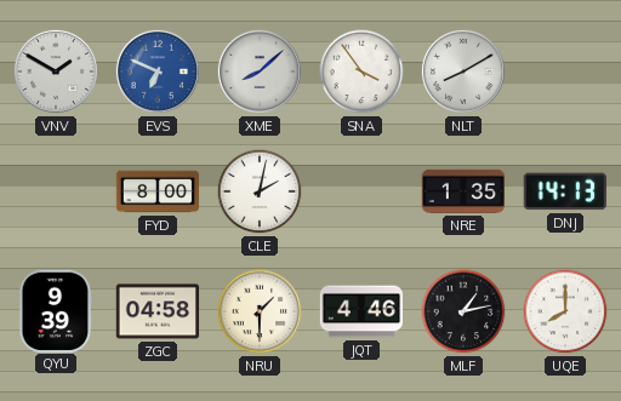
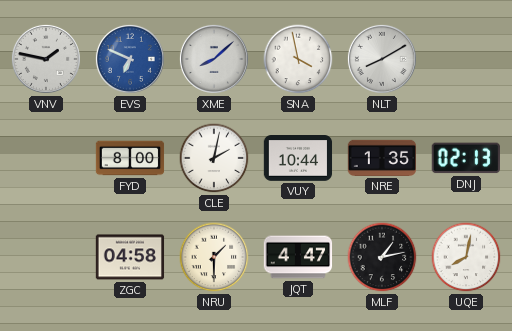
VNV: 1:50 -> 1:47
SNA: 3:54 -> 3:58
VUY: none -> 10:44
DNJ: 14:13 -> 02:13
QYU: 9:39 -> none
JQT: 4:46 -> 4:47
UQE: 8:00 -> 8:02
